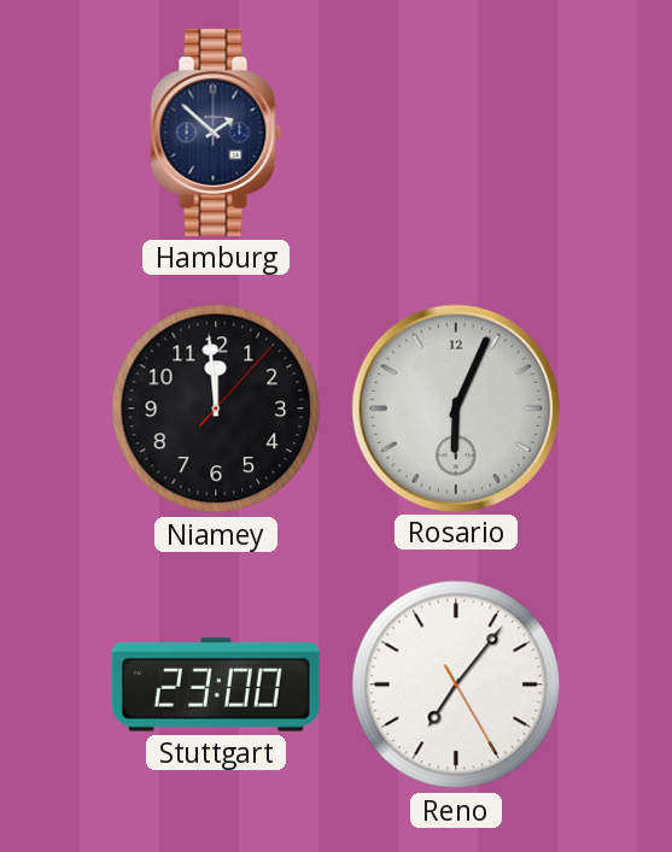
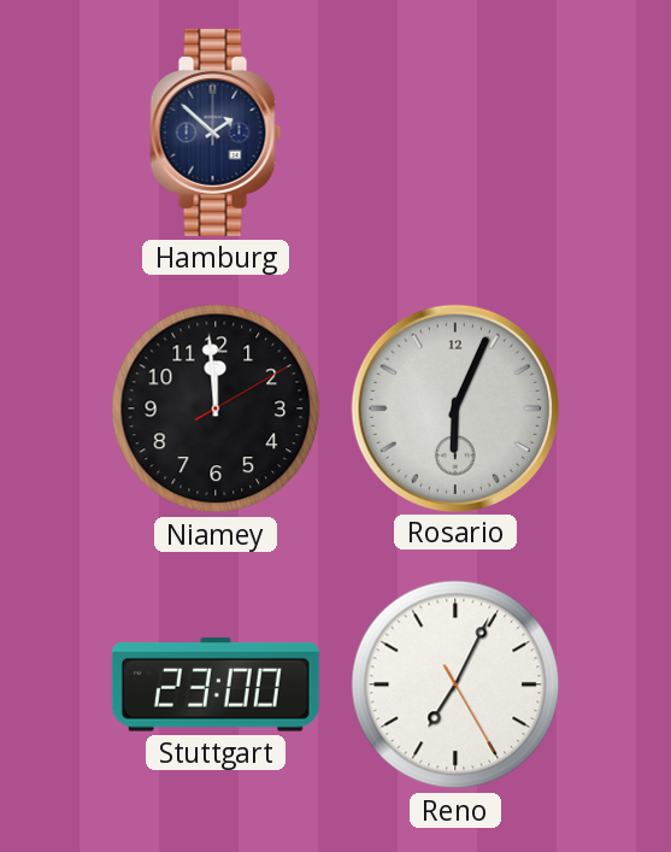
Niamey: 11:59:07 -> 11:59:10
Reno: 7:06 -> 7:04
